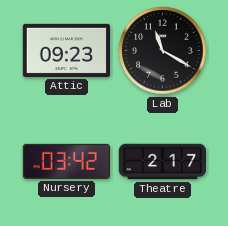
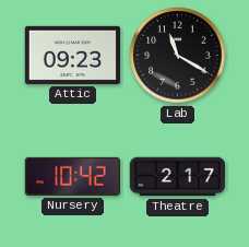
Nursery: 03:42 -> 10:42
